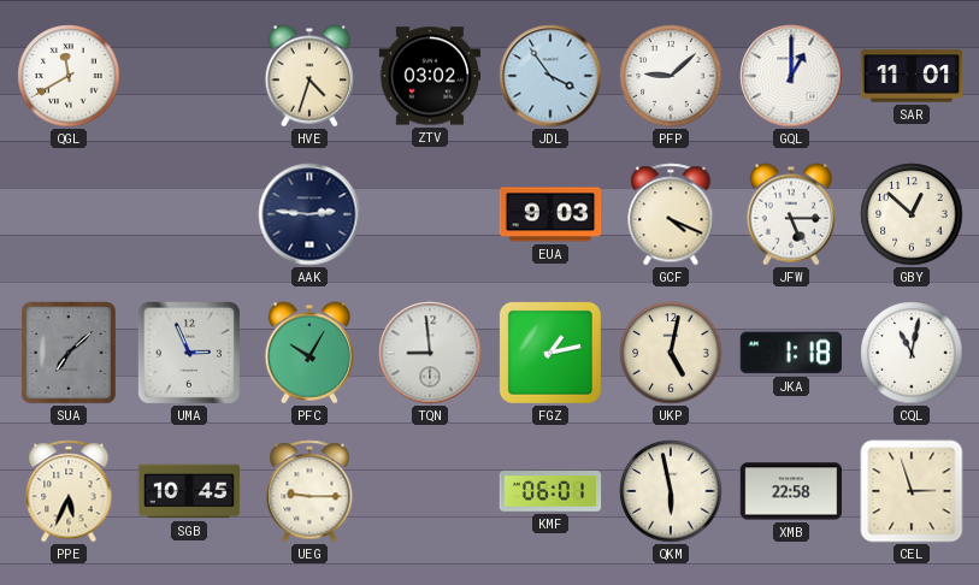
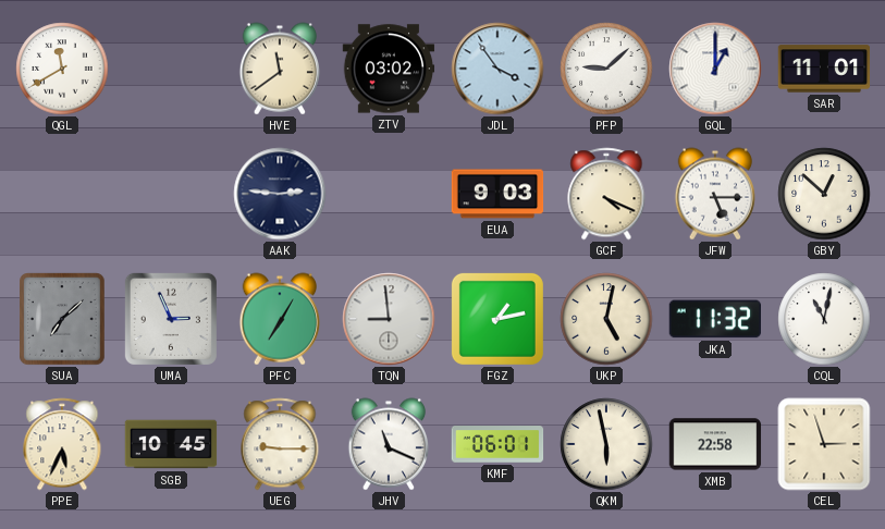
HVE: 4:33 -> 11:39
PFC: 10:05 -> 7:05
JKA: 1:18 -> 11:32
JHV: none -> 11:19
